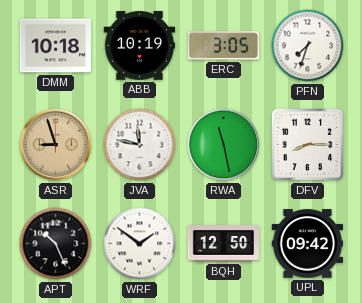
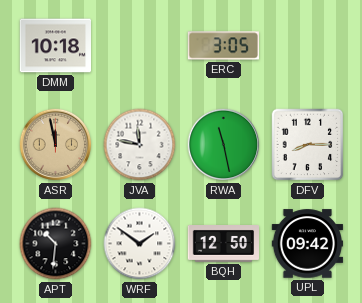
ABB: 10:19 -> none
PFN: 7:33 -> none
ASR: 8:57 -> 11:58
APT: 10:26 -> 10:31
